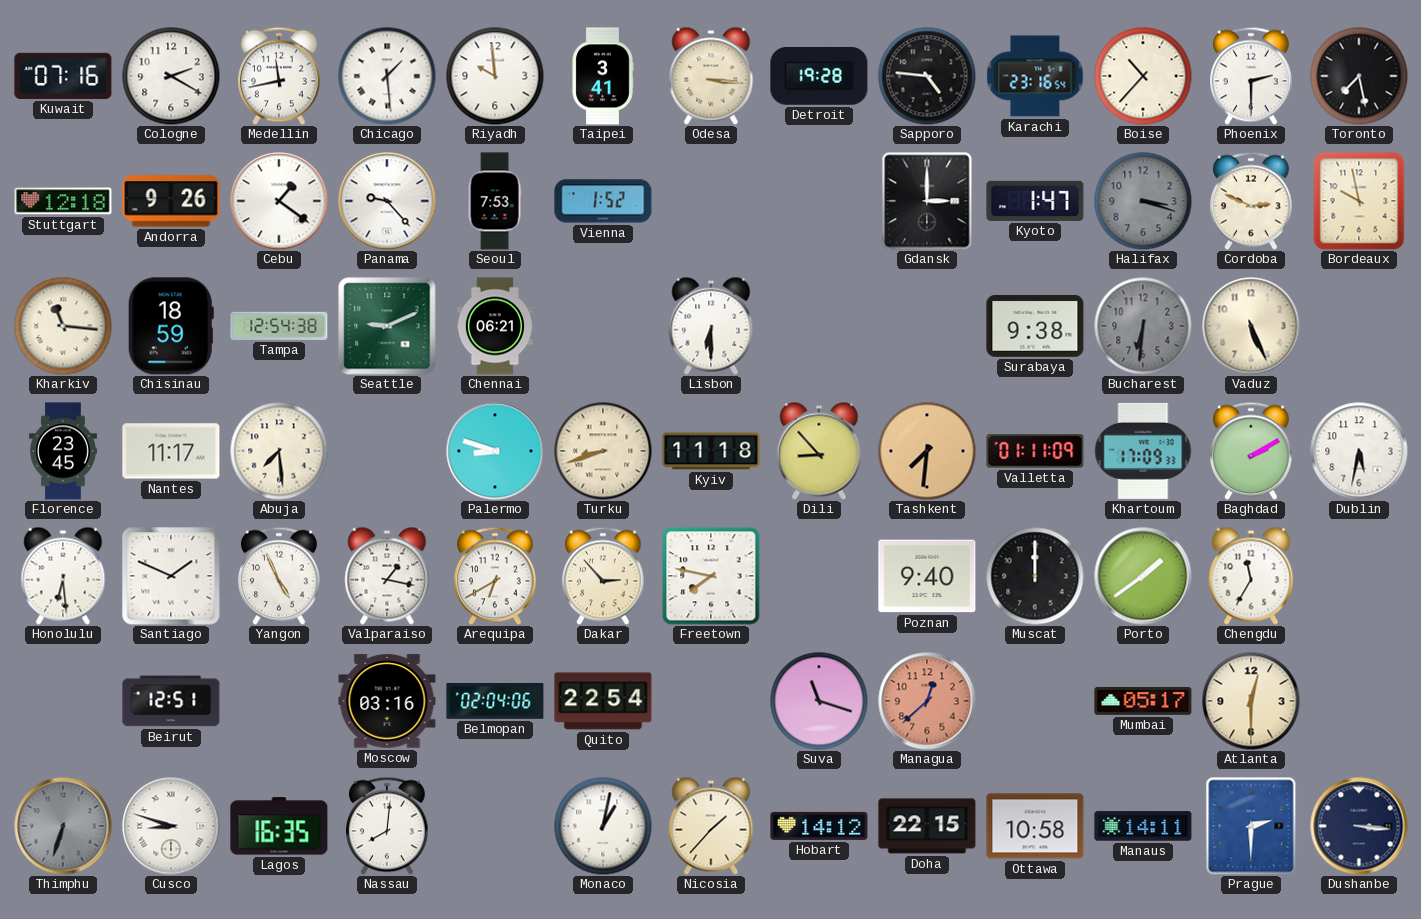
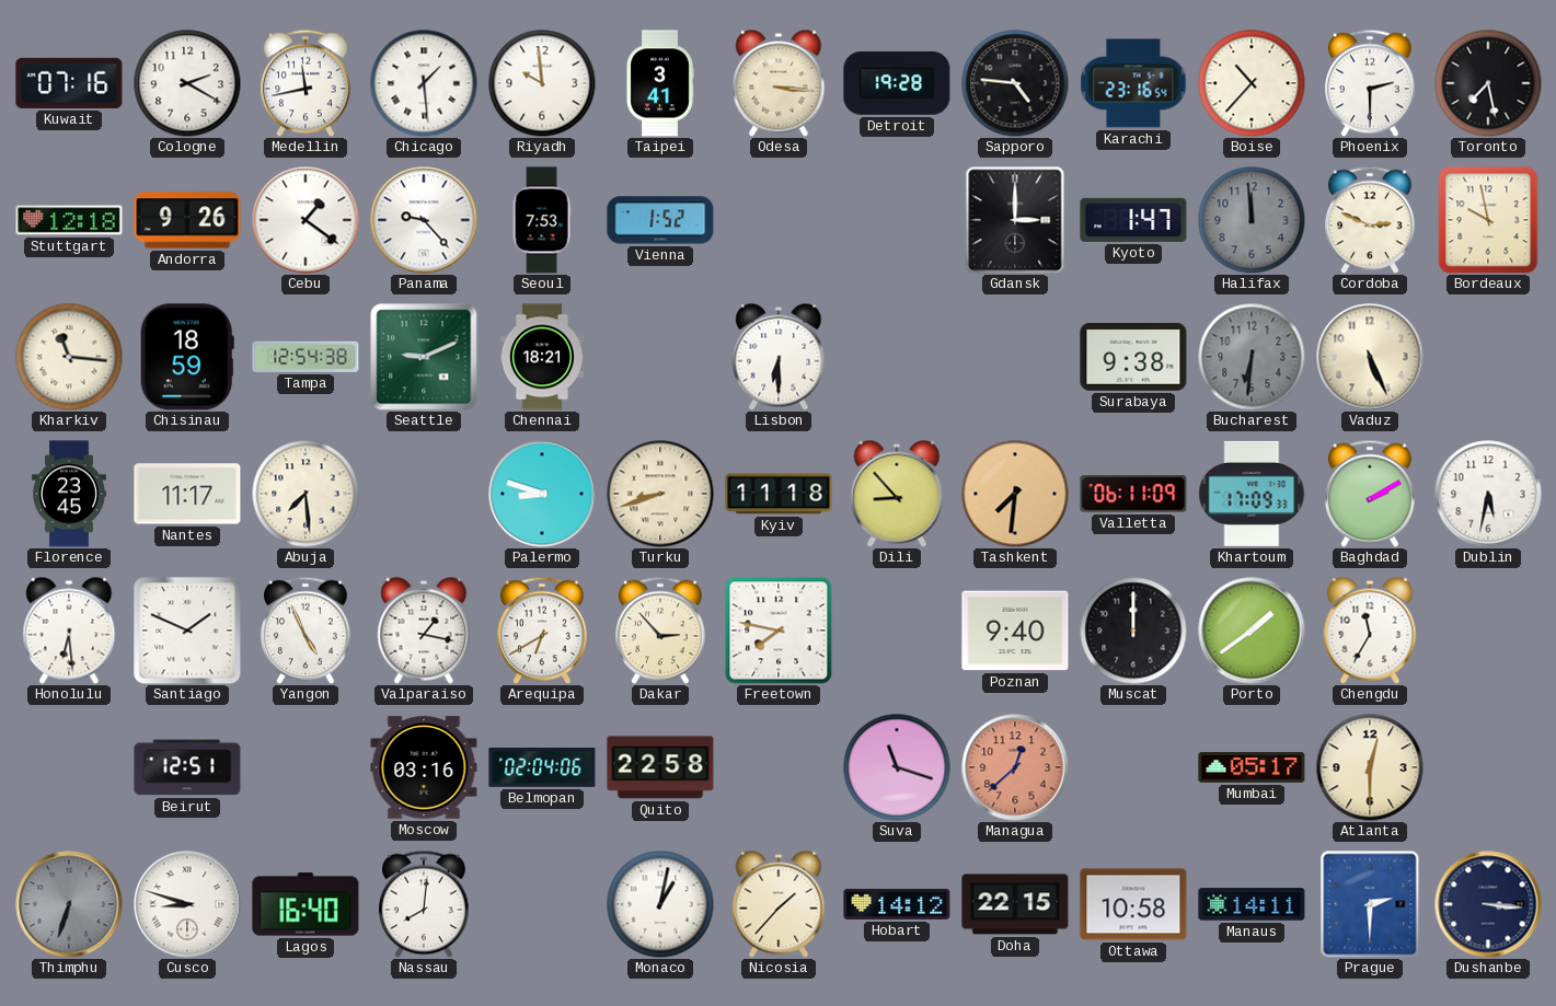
Halifax: 3:18 -> 11:59
Chennai: 06:21 -> 18:21
Valletta: 01:11 -> 06:11
Quito: 22:54 -> 22:58
Lagos: 16:35 -> 16:40
